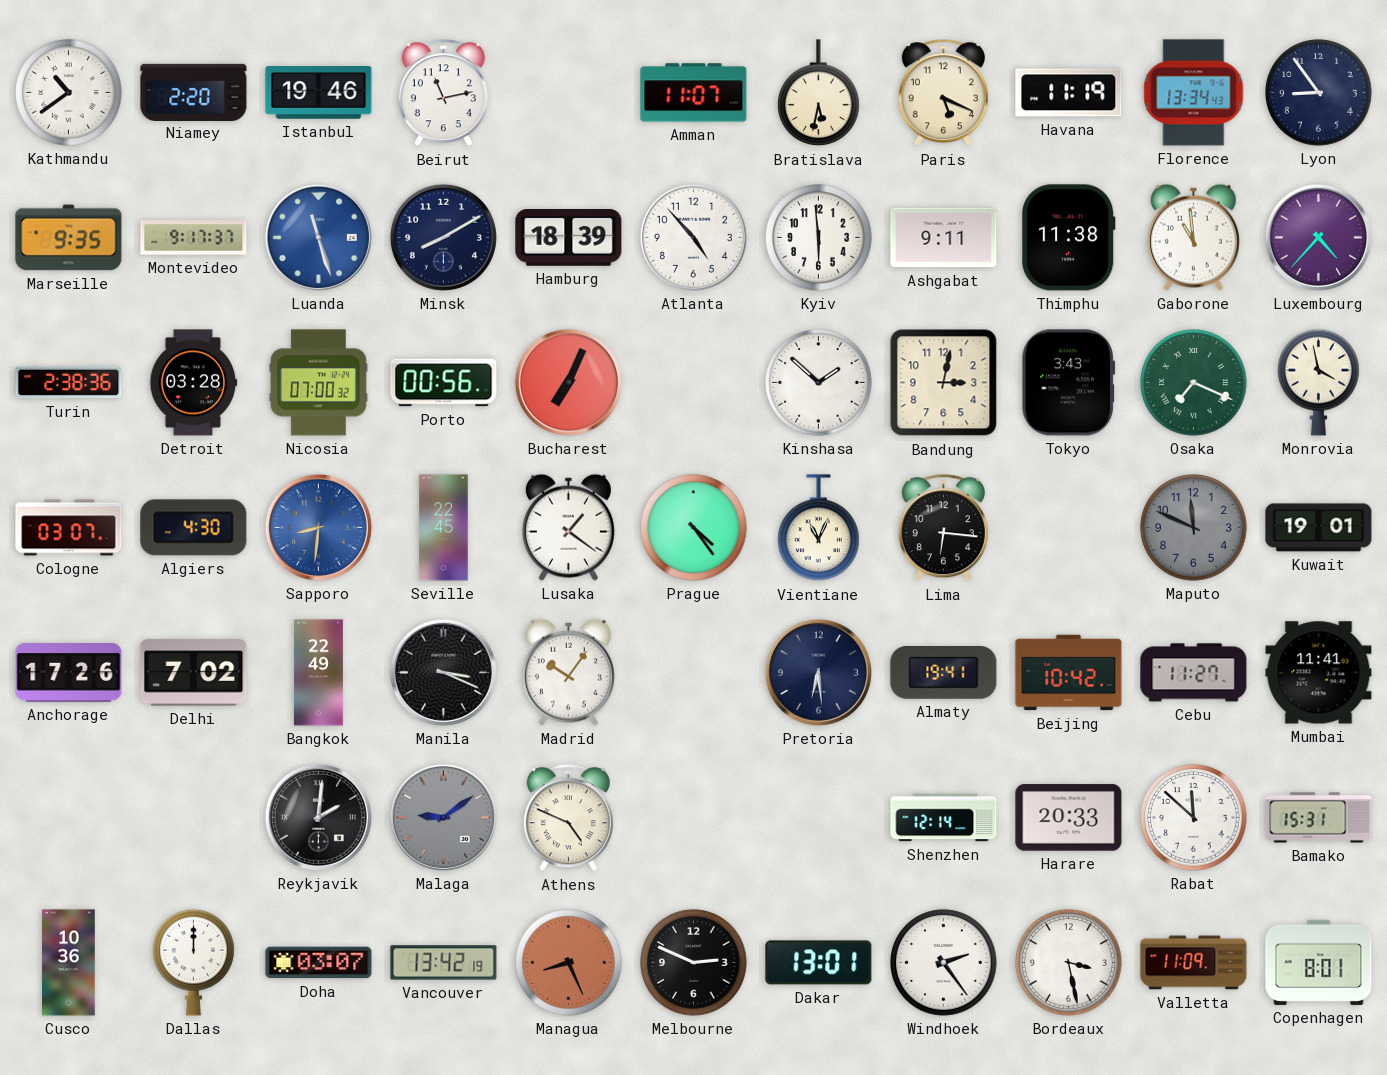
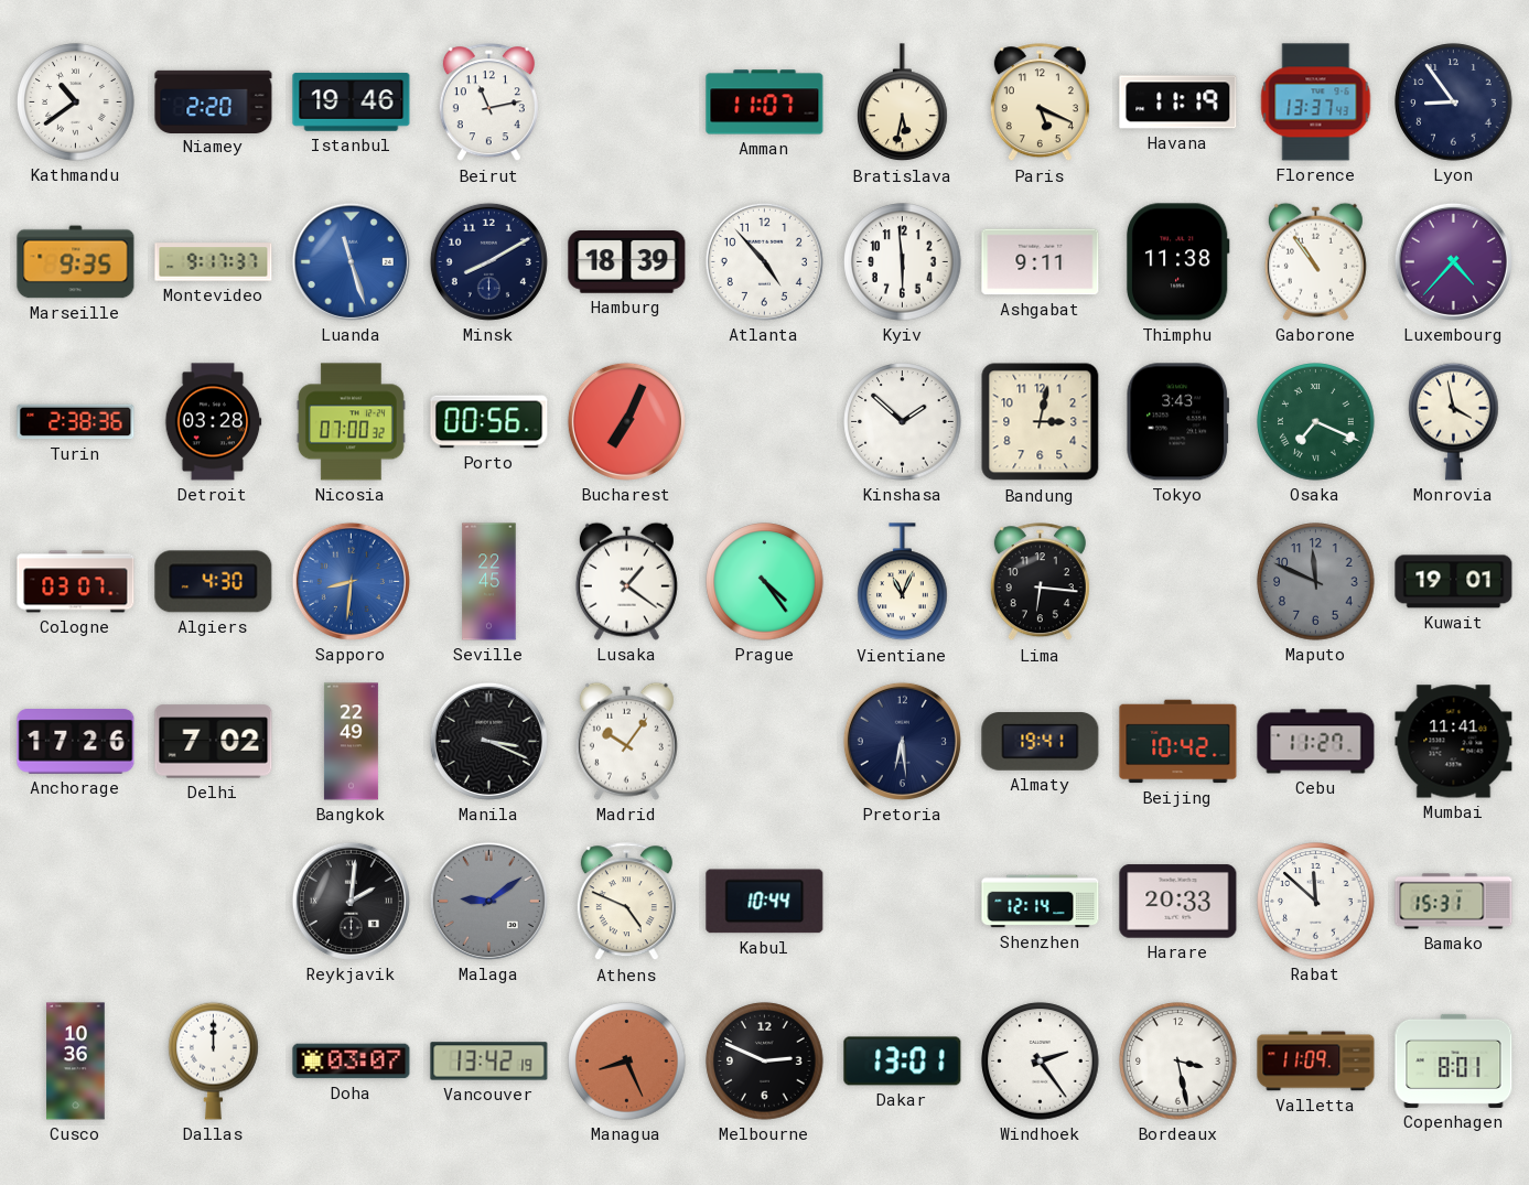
Florence: 13:34 -> 13:37
Gaborone: 10:59 -> 10:54
Kabul: none -> 10:44
